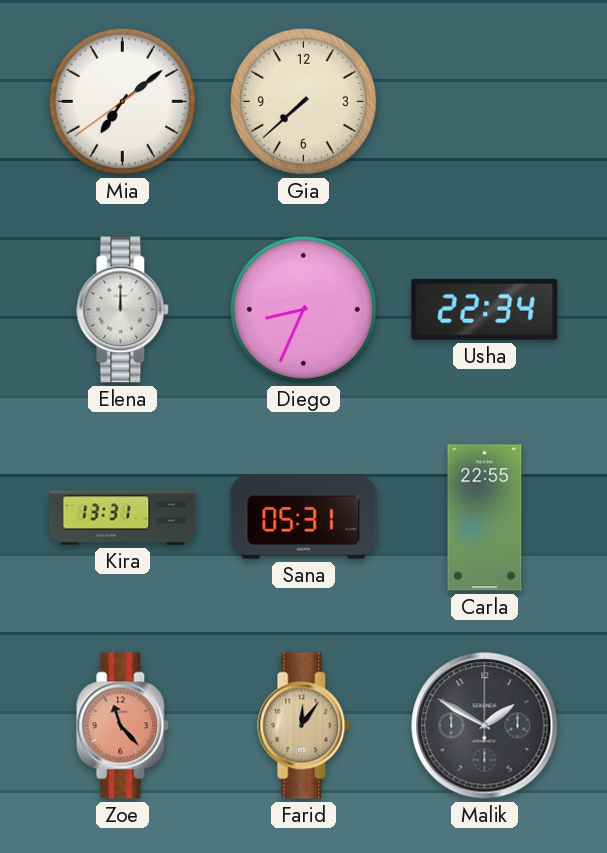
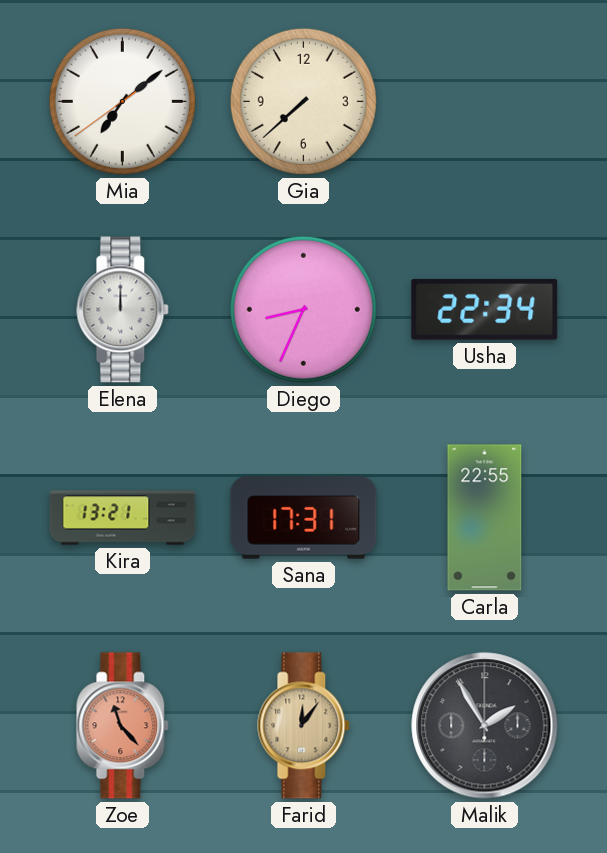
Kira: 13:31 -> 13:21
Sana: 05:31 -> 17:31
Malik: 1:50 -> 1:55
